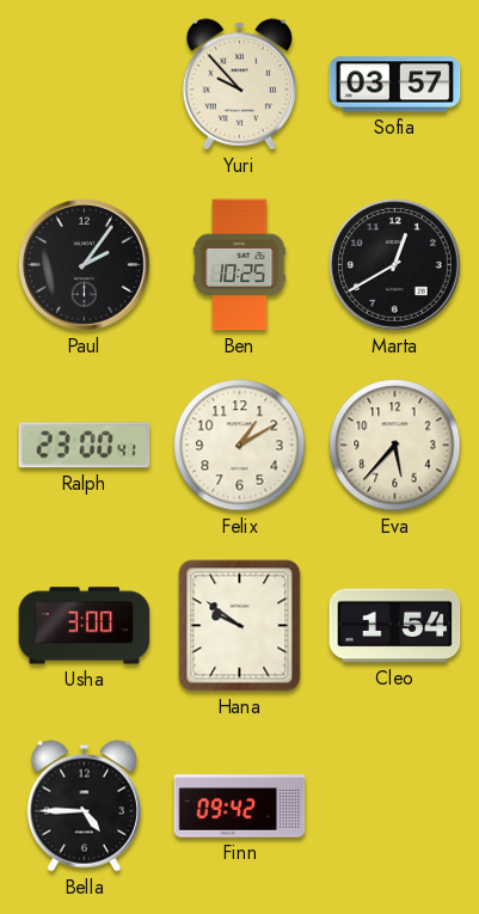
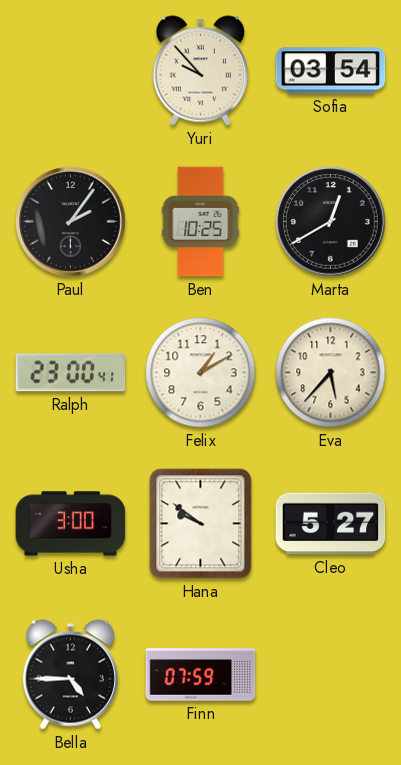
Sofia: 03:57 -> 03:54
Cleo: 1:54 -> 5:27
Finn: 09:42 -> 07:59
